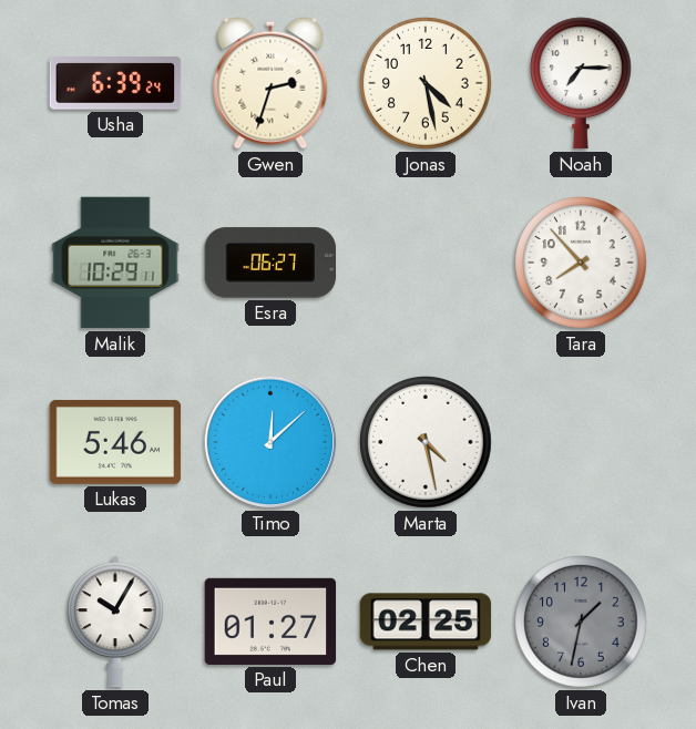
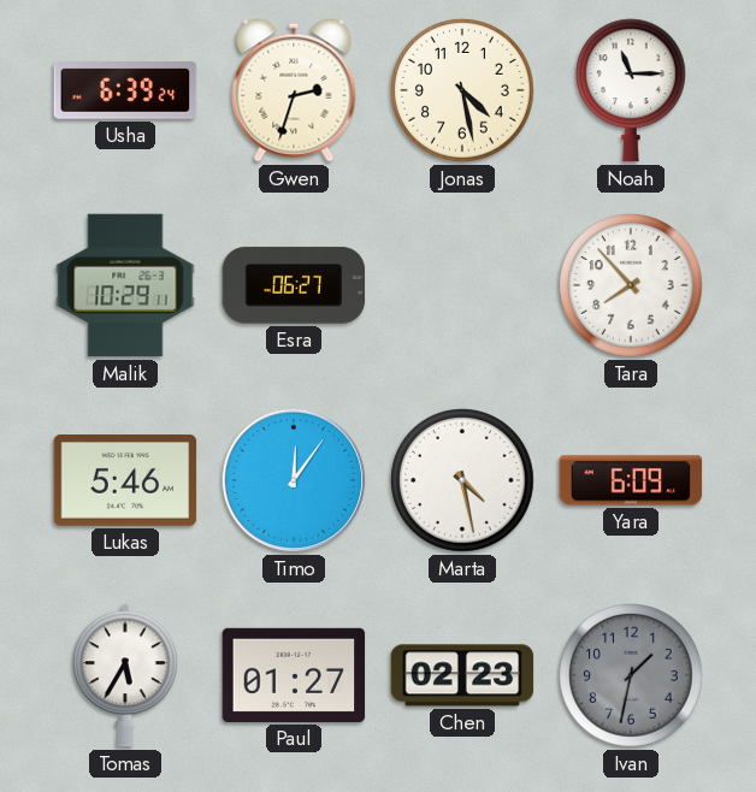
Noah: 7:15 -> 11:15
Timo: 12:08 -> 12:06
Yara: none -> 6:09
Tomas: 10:05 -> 5:35
Chen: 02:25 -> 02:23
